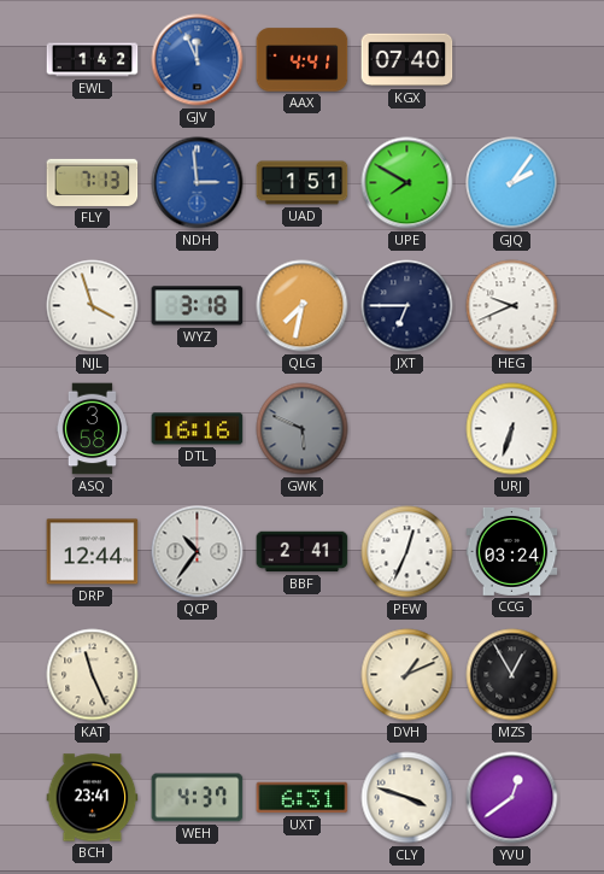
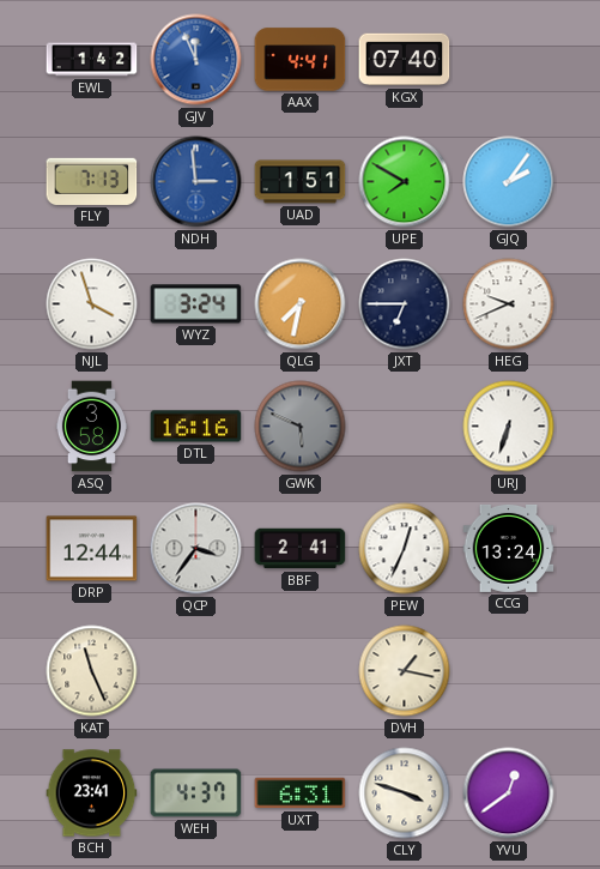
WYZ: 3:18 -> 3:24
QCP: 10:36 -> 3:36
CCG: 03:24 -> 13:24
DVH: 1:11 -> 1:17
MZS: 12:55 -> none
